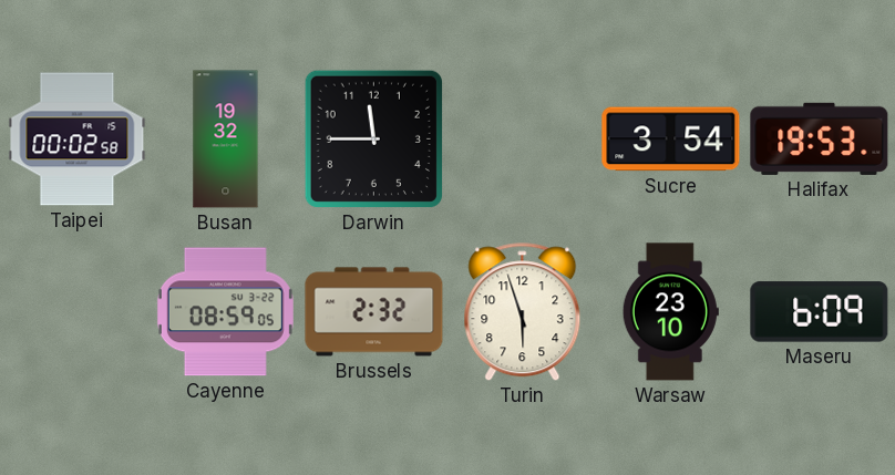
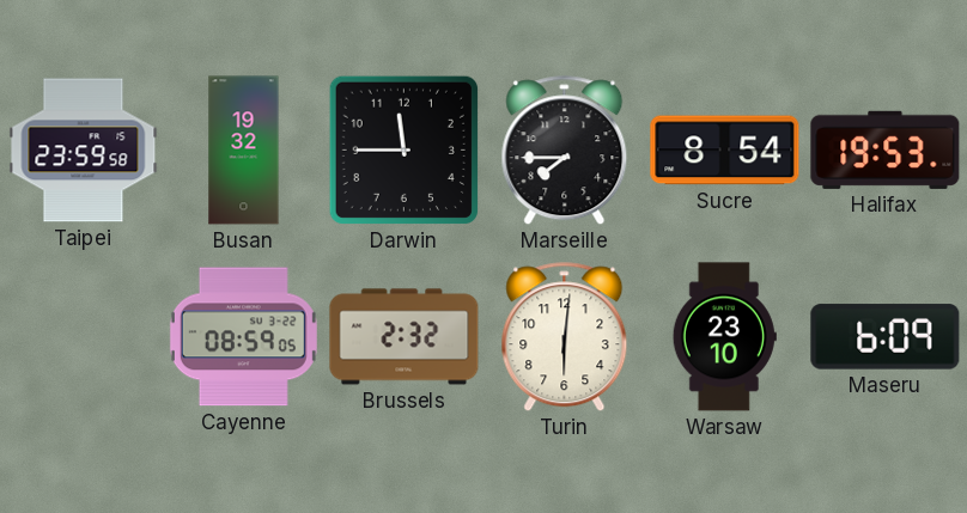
Taipei: 00:02 -> 23:59
Marseille: none -> 7:45
Sucre: 3:54 -> 8:54
Turin: 5:57 -> 6:01
